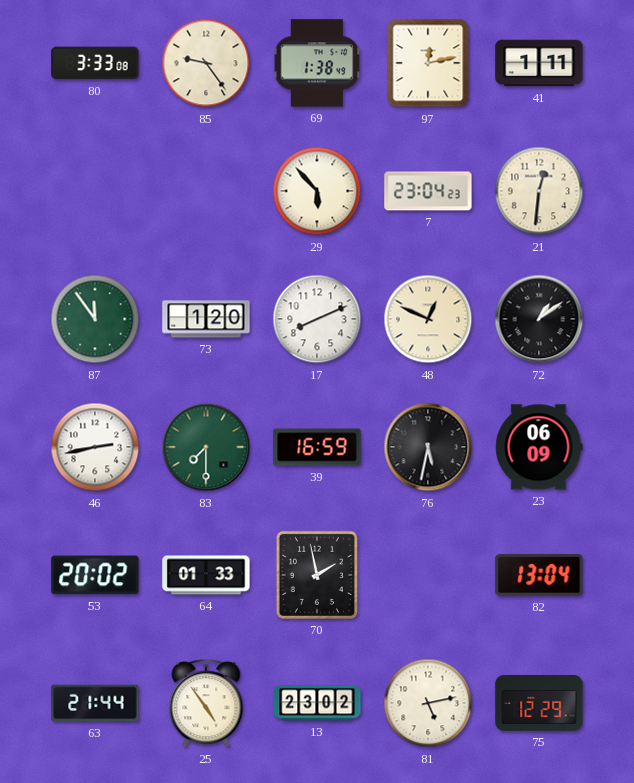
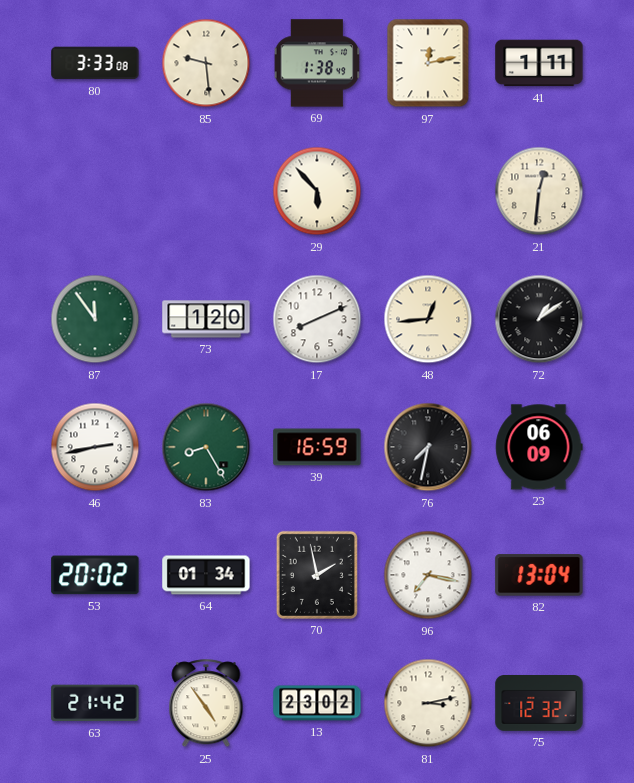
85: 9:24 -> 9:29
7: 23:04 -> none
48: 12:49 -> 12:44
83: 7:30 -> 8:25
76: 5:32 -> 7:32
64: 01:33 -> 01:34
96: none -> 7:17
63: 21:44 -> 21:42
81: 5:13 -> 3:13
75: 12:29 -> 12:32
